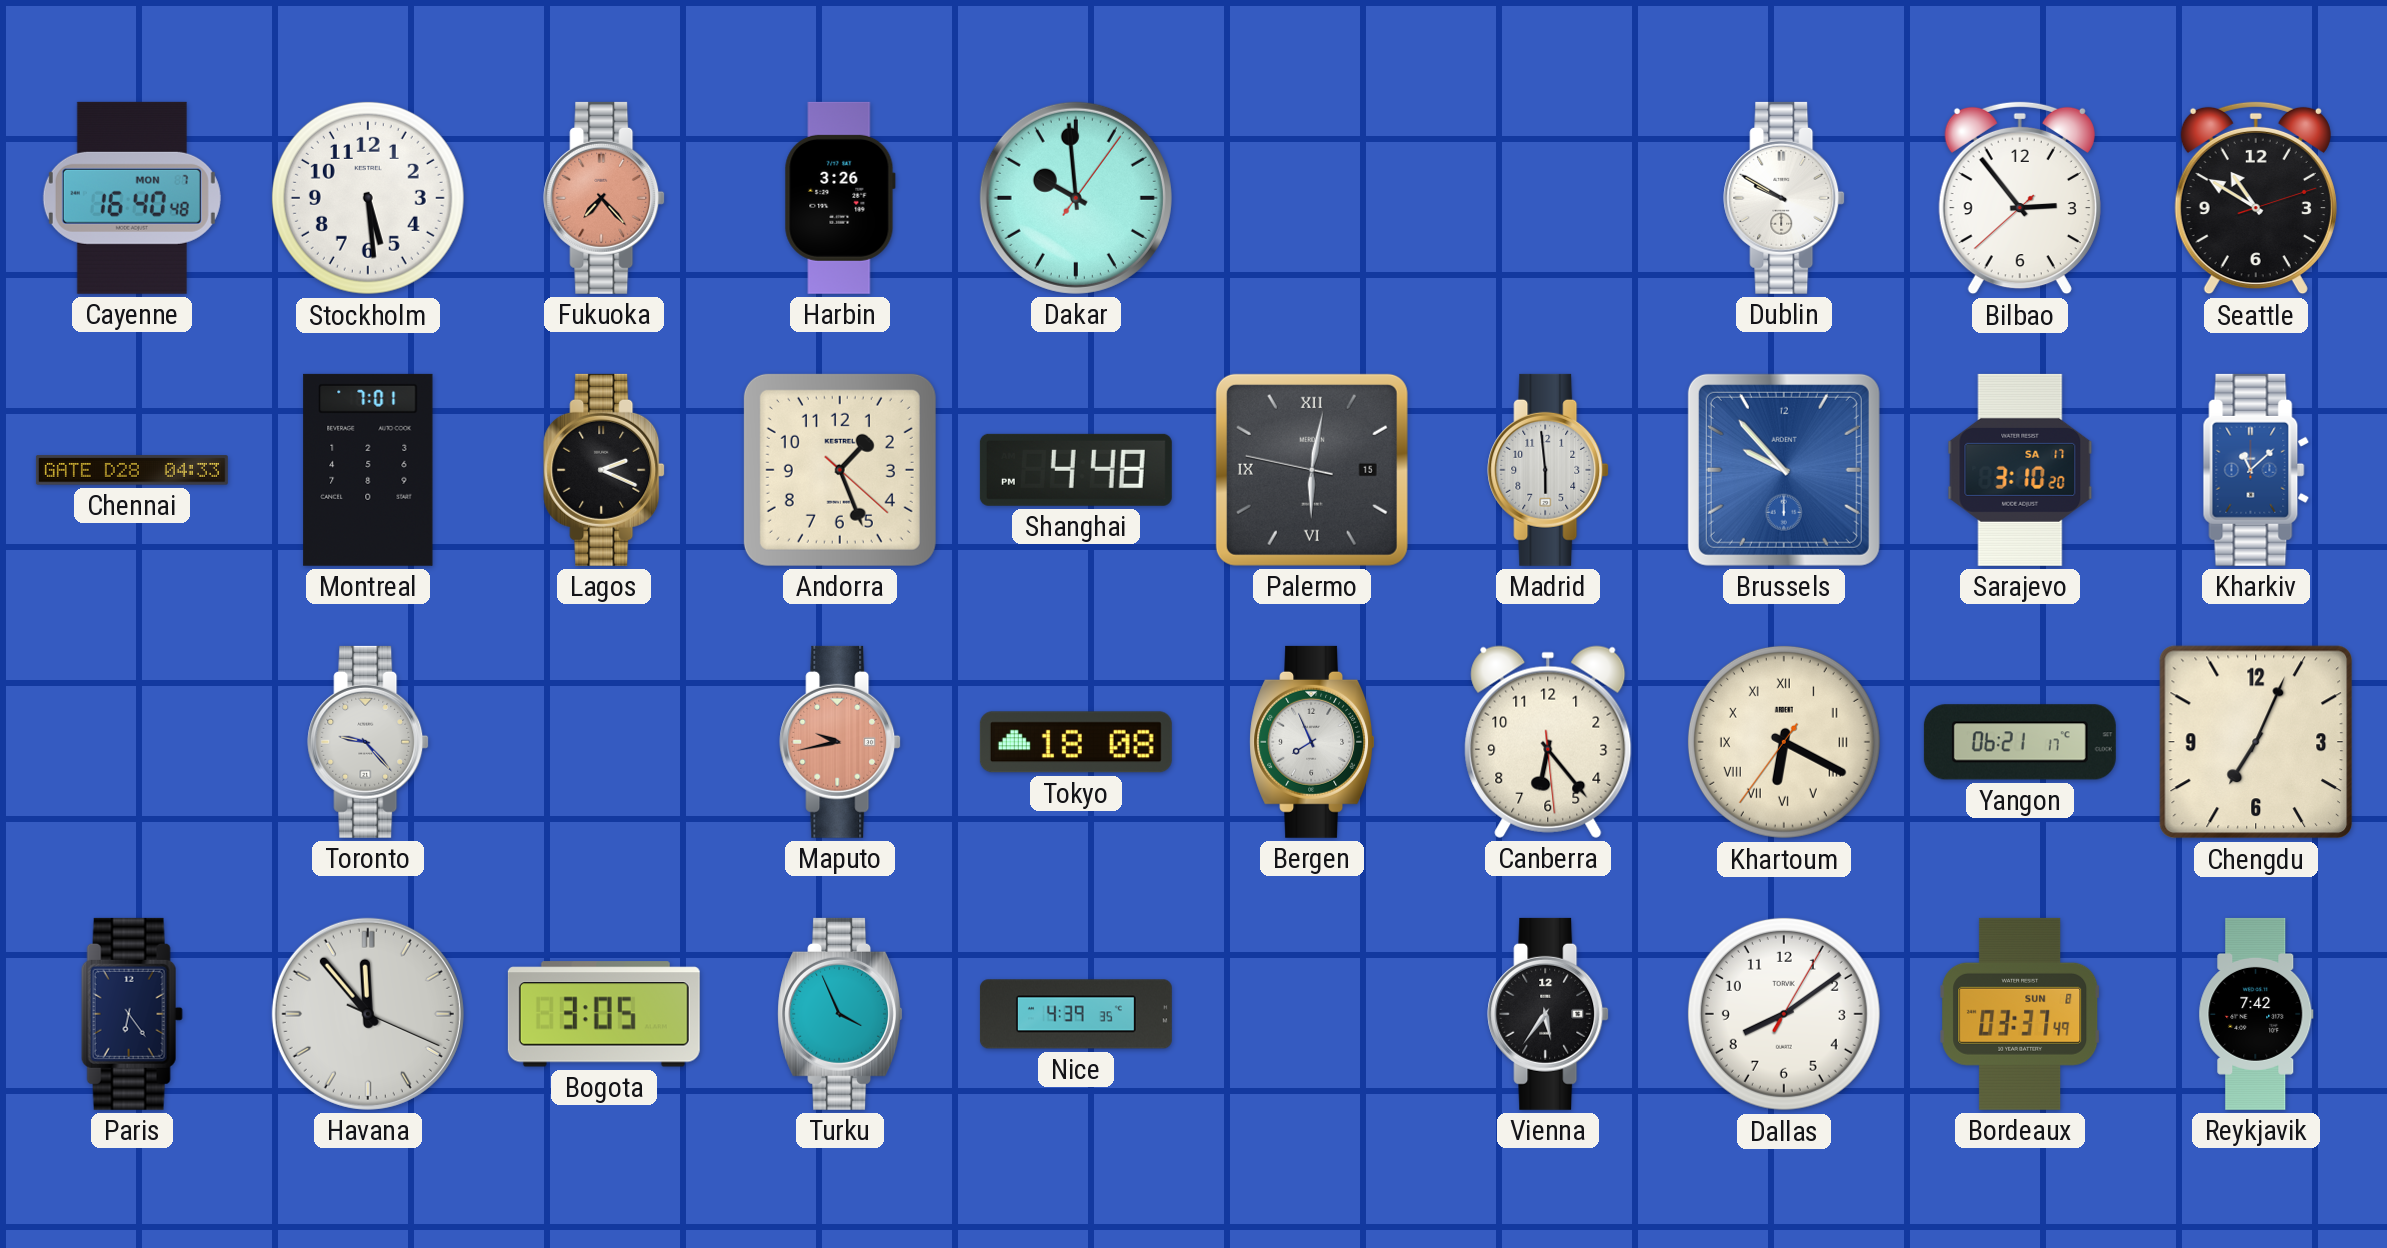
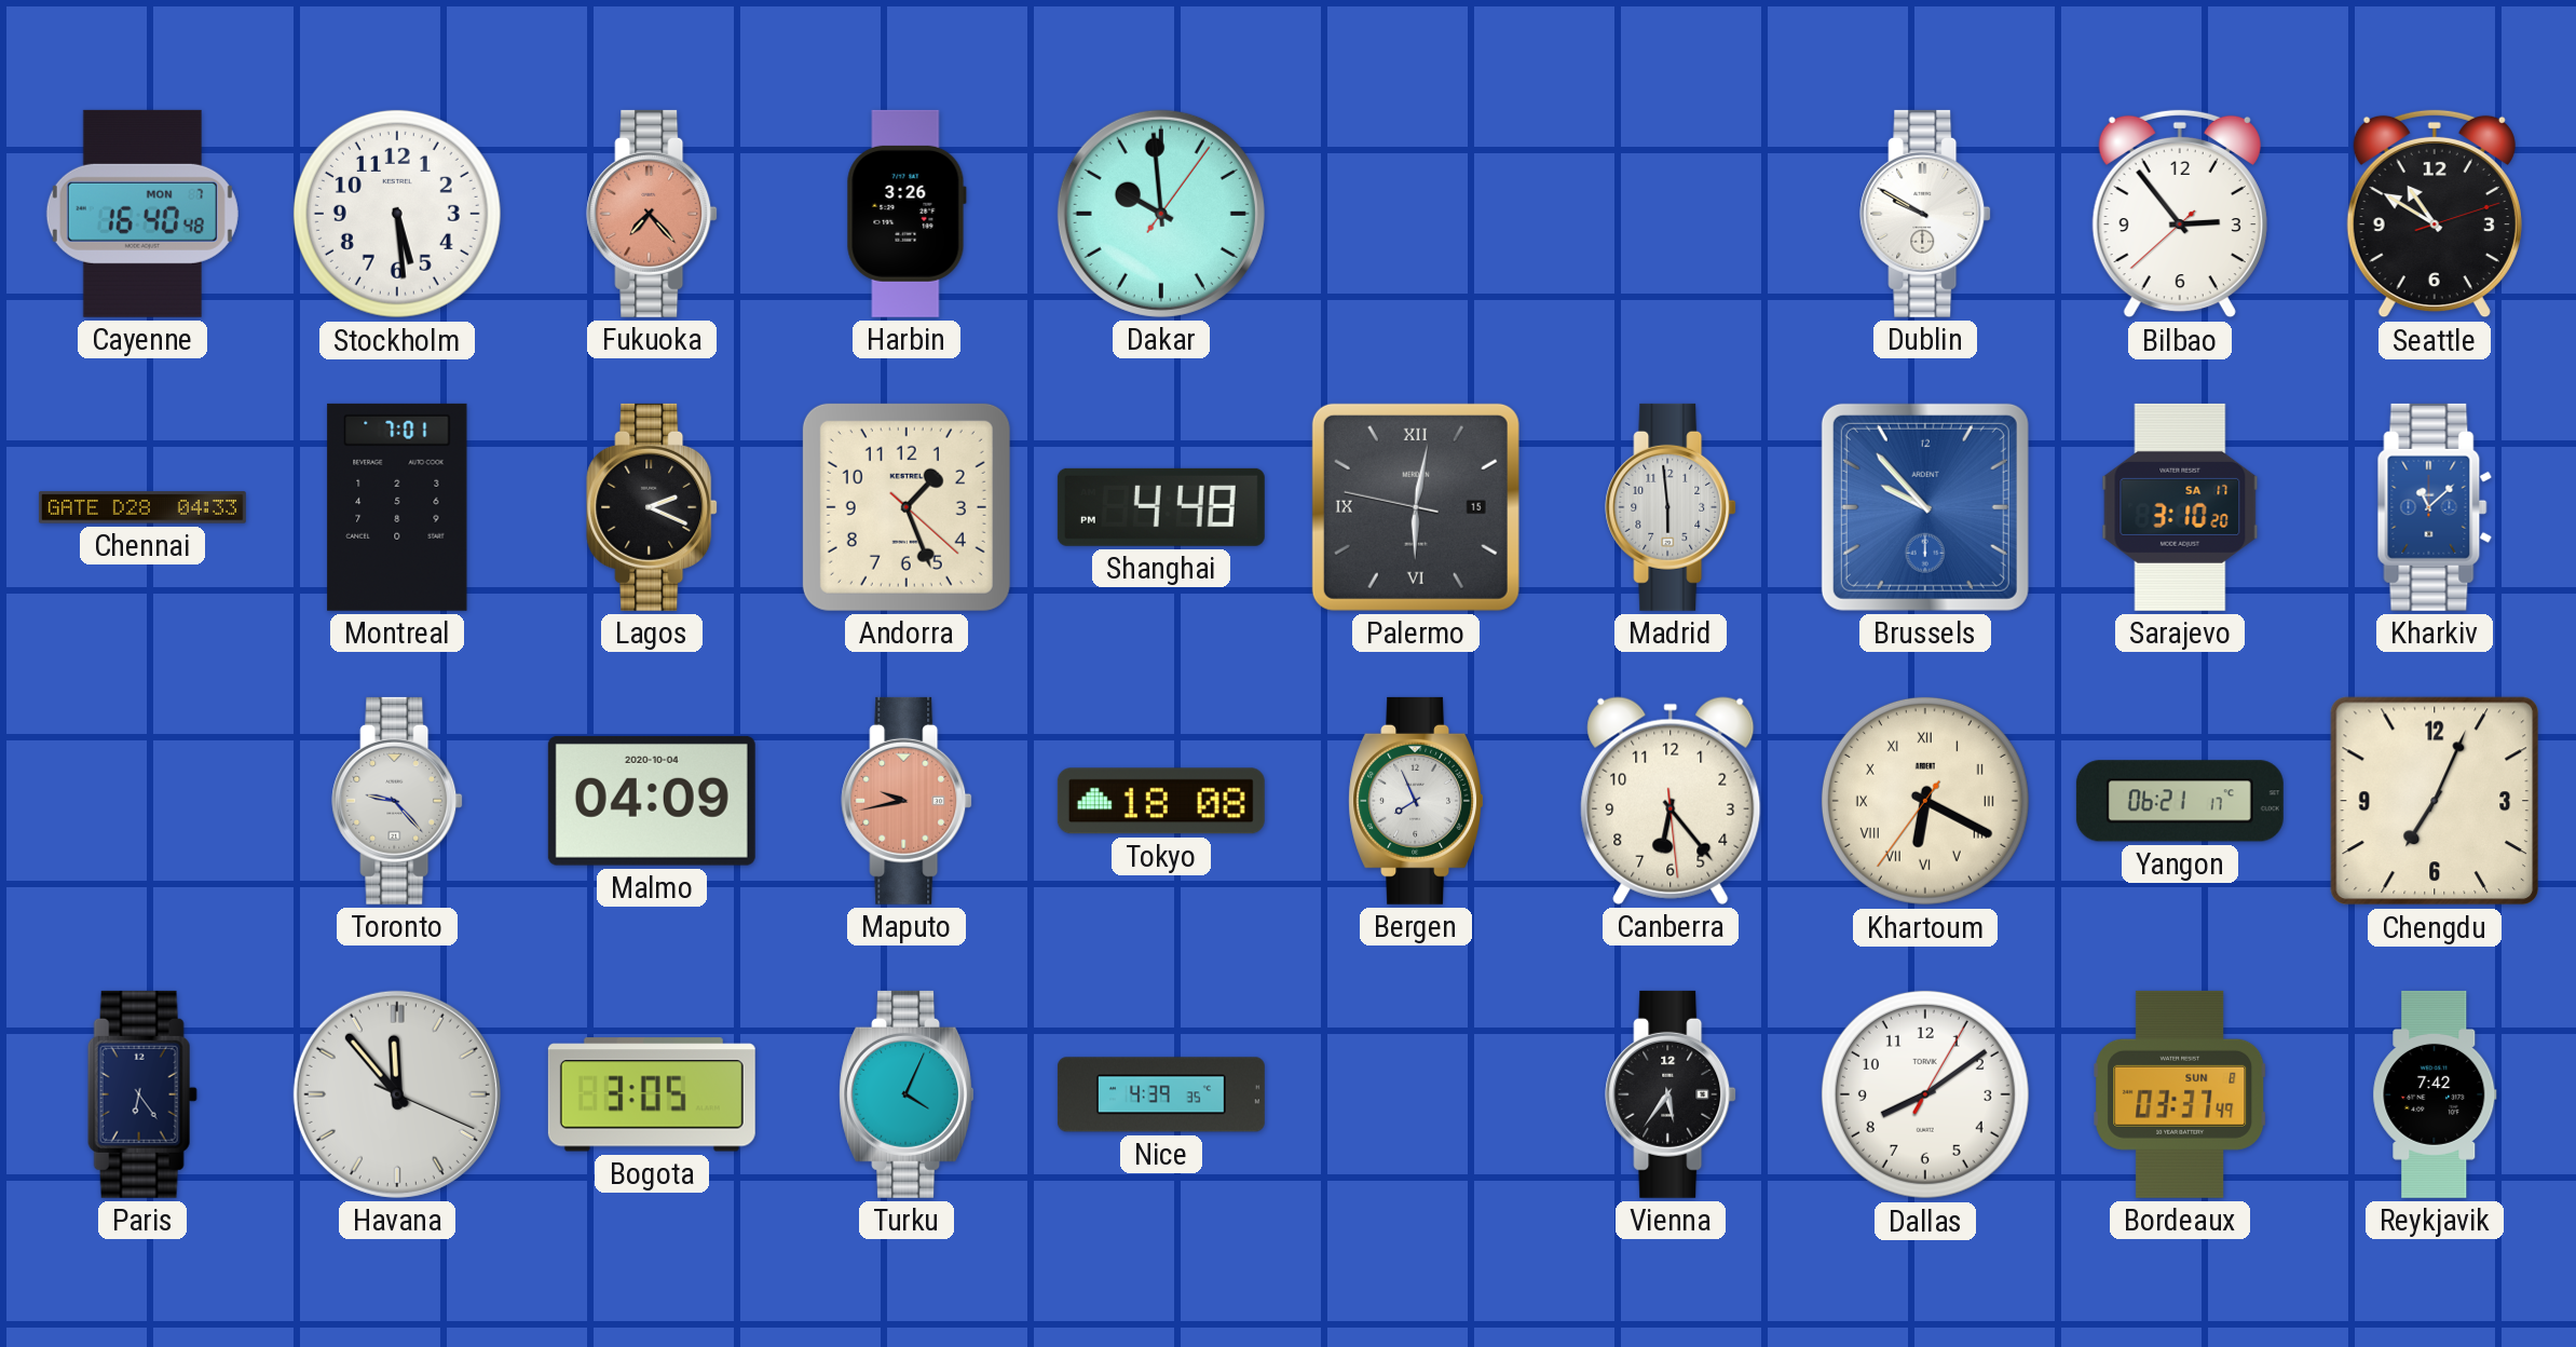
Malmo: none -> 04:09
Turku: 3:56 -> 4:04
